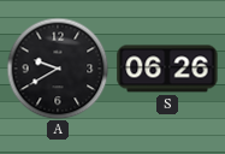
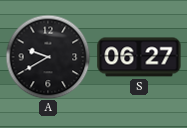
S: 06:26 -> 06:27
